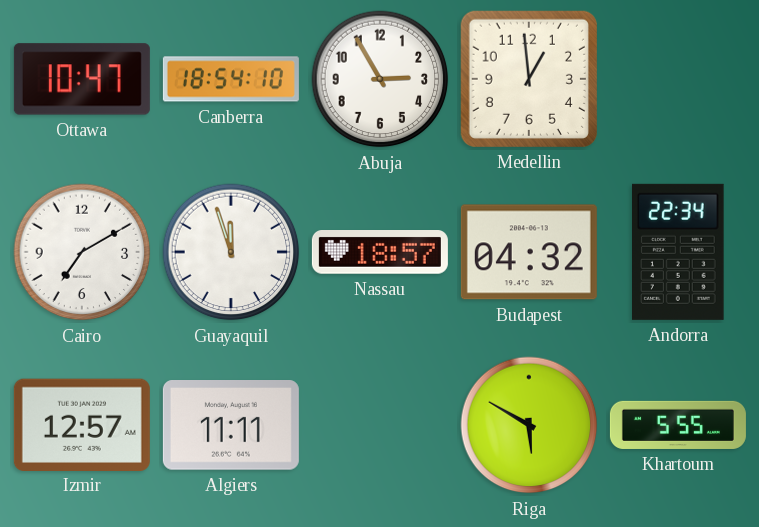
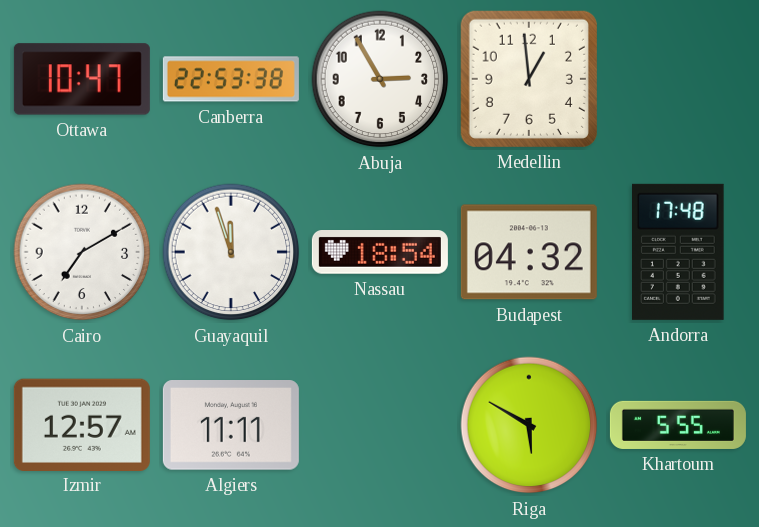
Canberra: 18:54 -> 22:53
Nassau: 18:57 -> 18:54
Andorra: 22:34 -> 17:48
